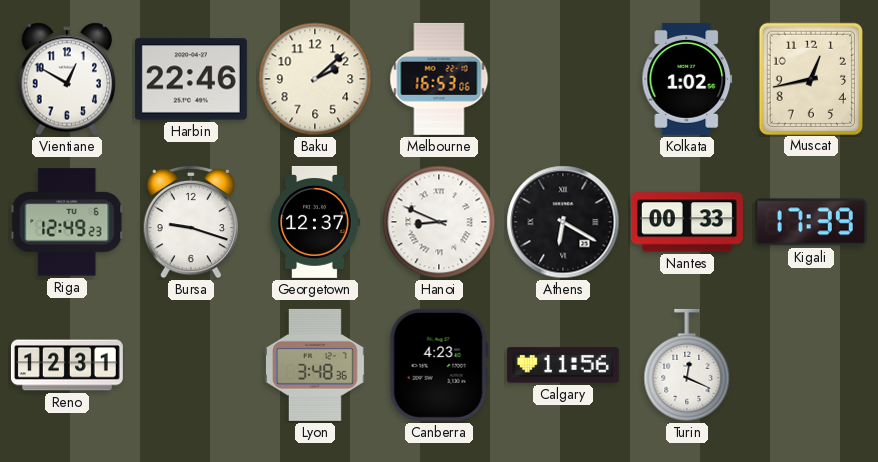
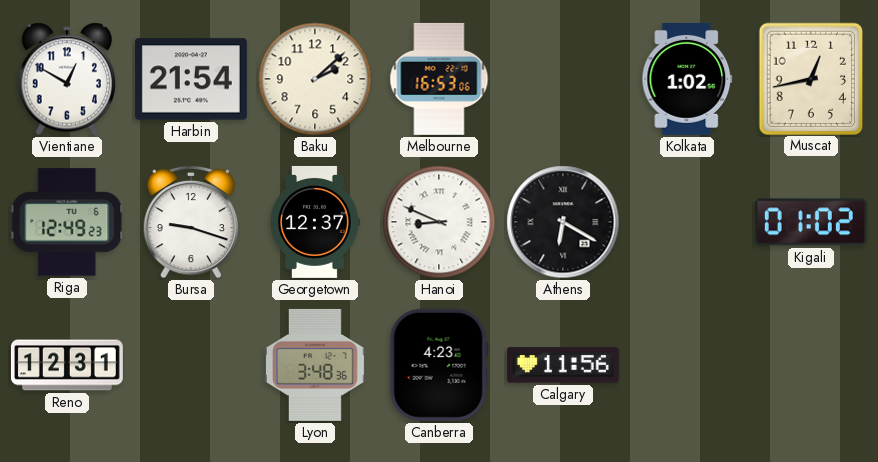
Harbin: 22:46 -> 21:54
Nantes: 00:33 -> none
Kigali: 17:39 -> 01:02
Turin: 12:19 -> none
